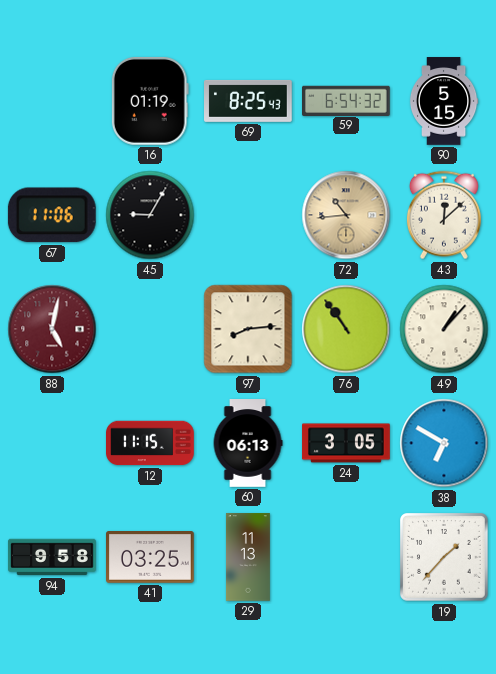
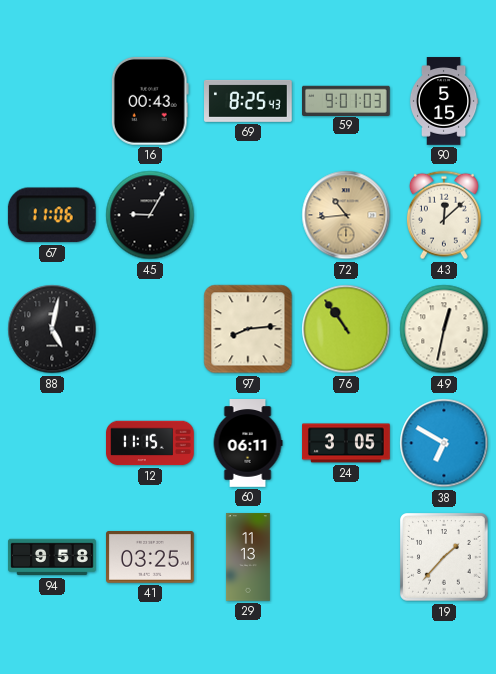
16: 01:19 -> 00:43
59: 6:54 -> 9:01
88 dial: burgundy -> black
49: 1:07 -> 12:32
60: 06:13 -> 06:11
